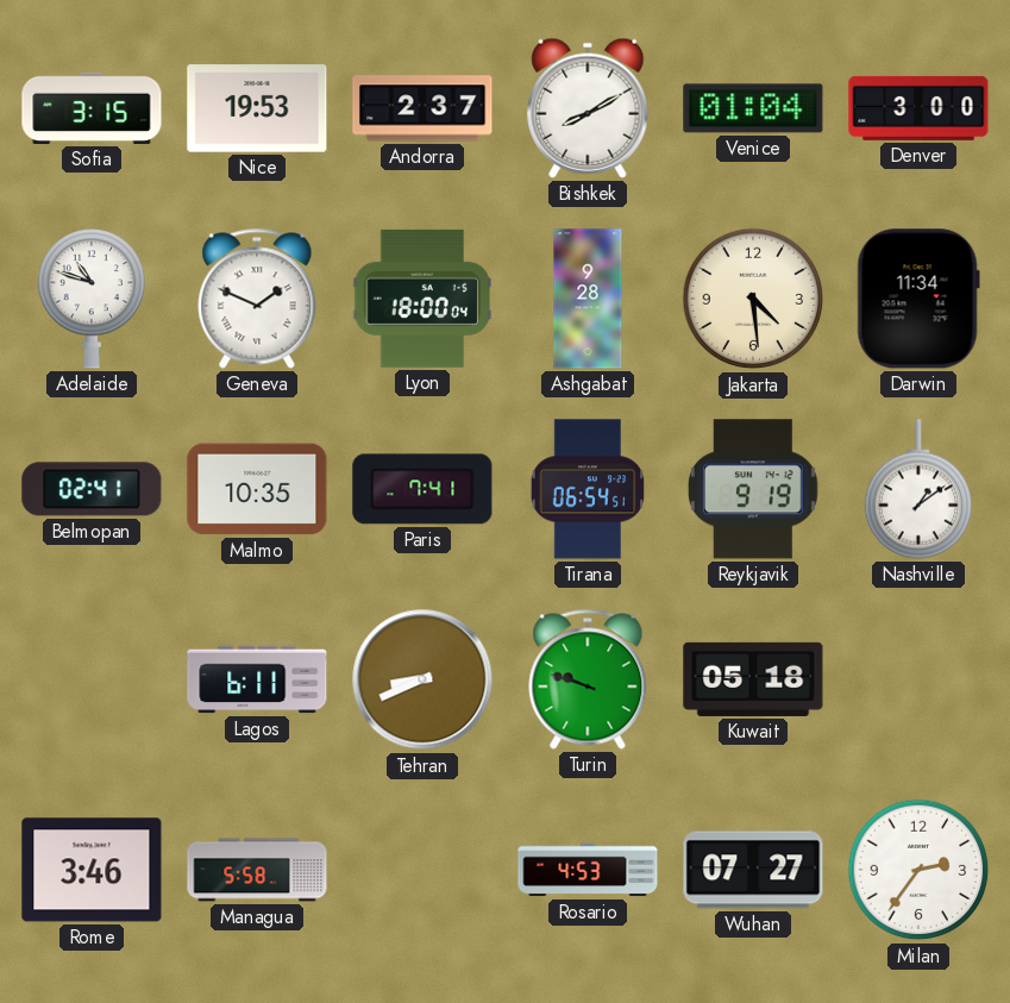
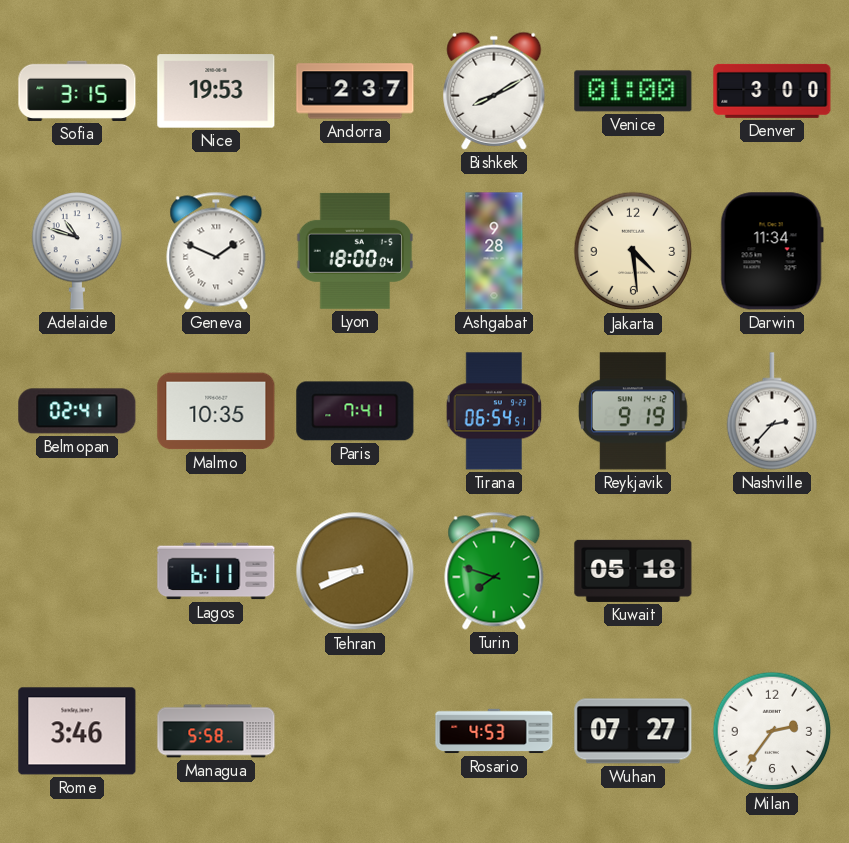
Venice: 01:04 -> 01:00
Nashville: 1:09 -> 2:37
Turin: 9:48 -> 7:48
